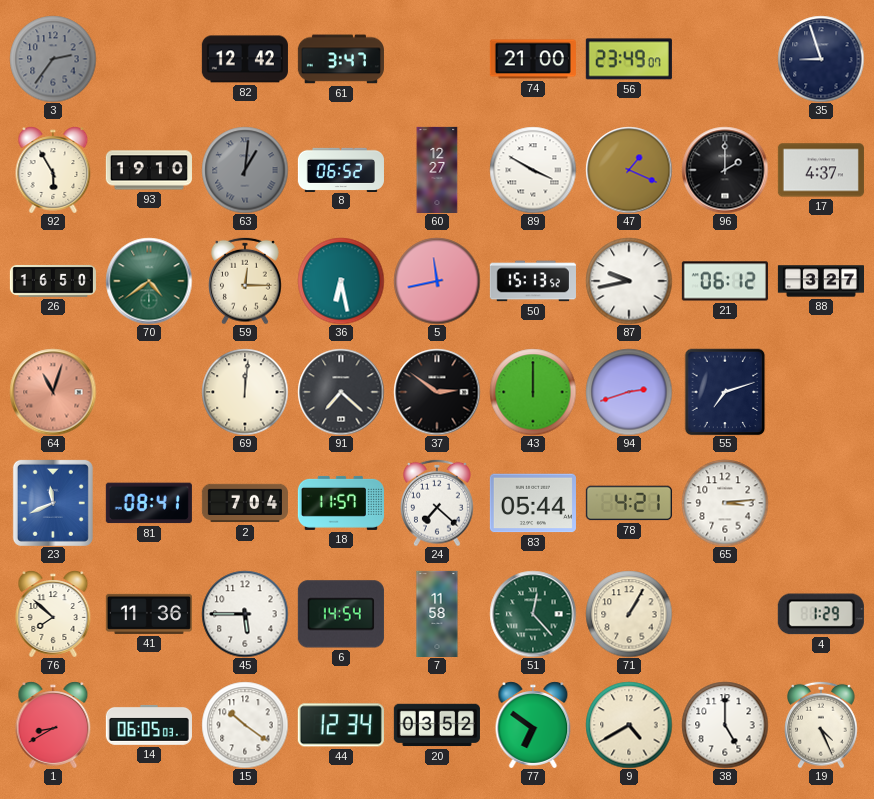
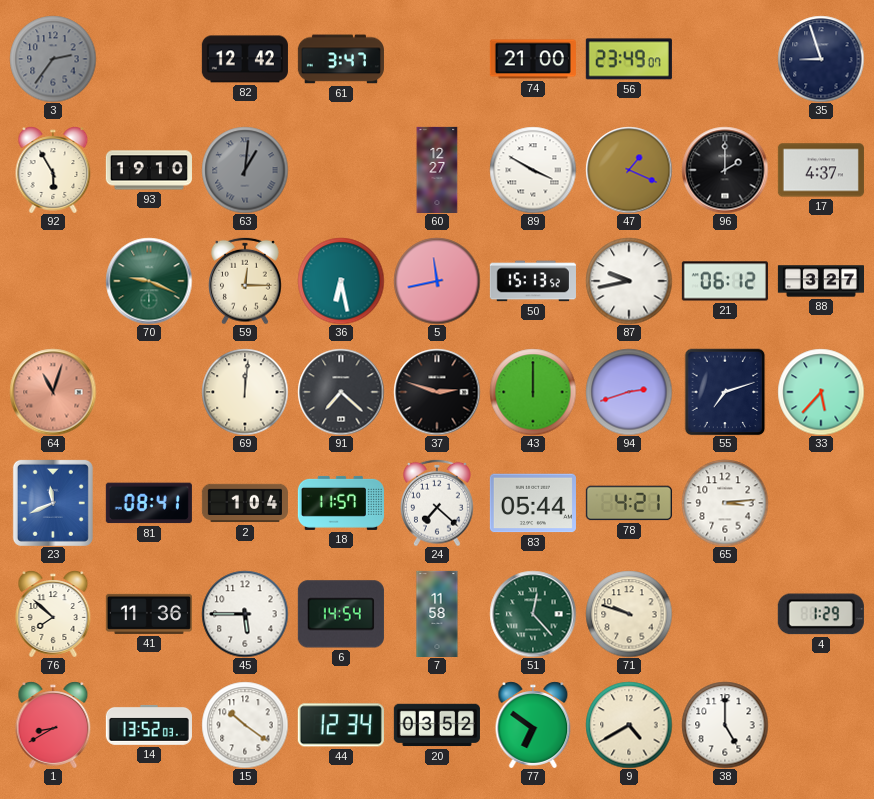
8: 06:52 -> none
26: 16:50 -> none
70: 4:39 -> 9:19
37: 2:51 -> 2:48
33: none -> 5:37
2: 7:04 -> 1:04
71: 1:05 -> 9:48
14: 06:05 -> 13:52
19: 4:26 -> none
